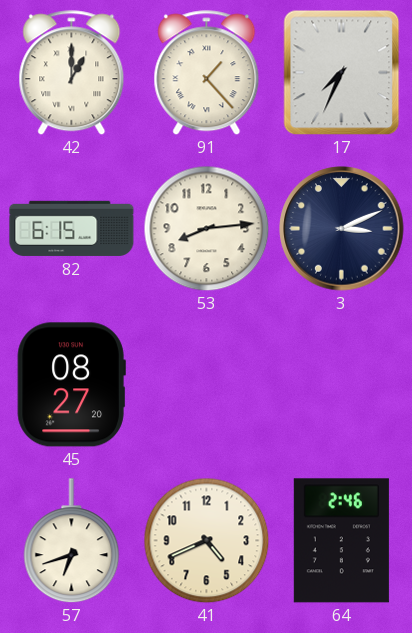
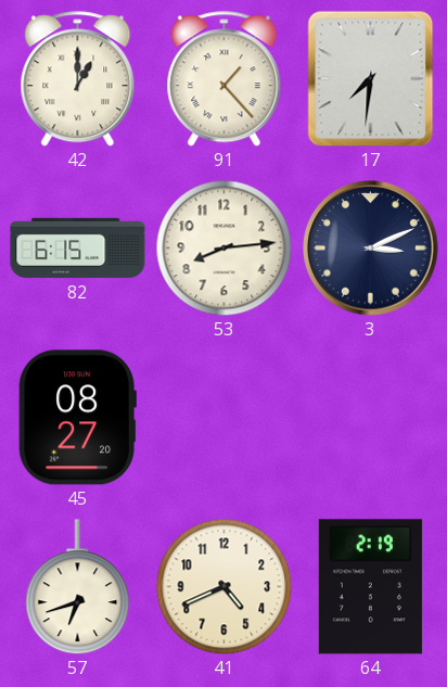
17: 7:34 -> 7:31
64: 2:46 -> 2:19
